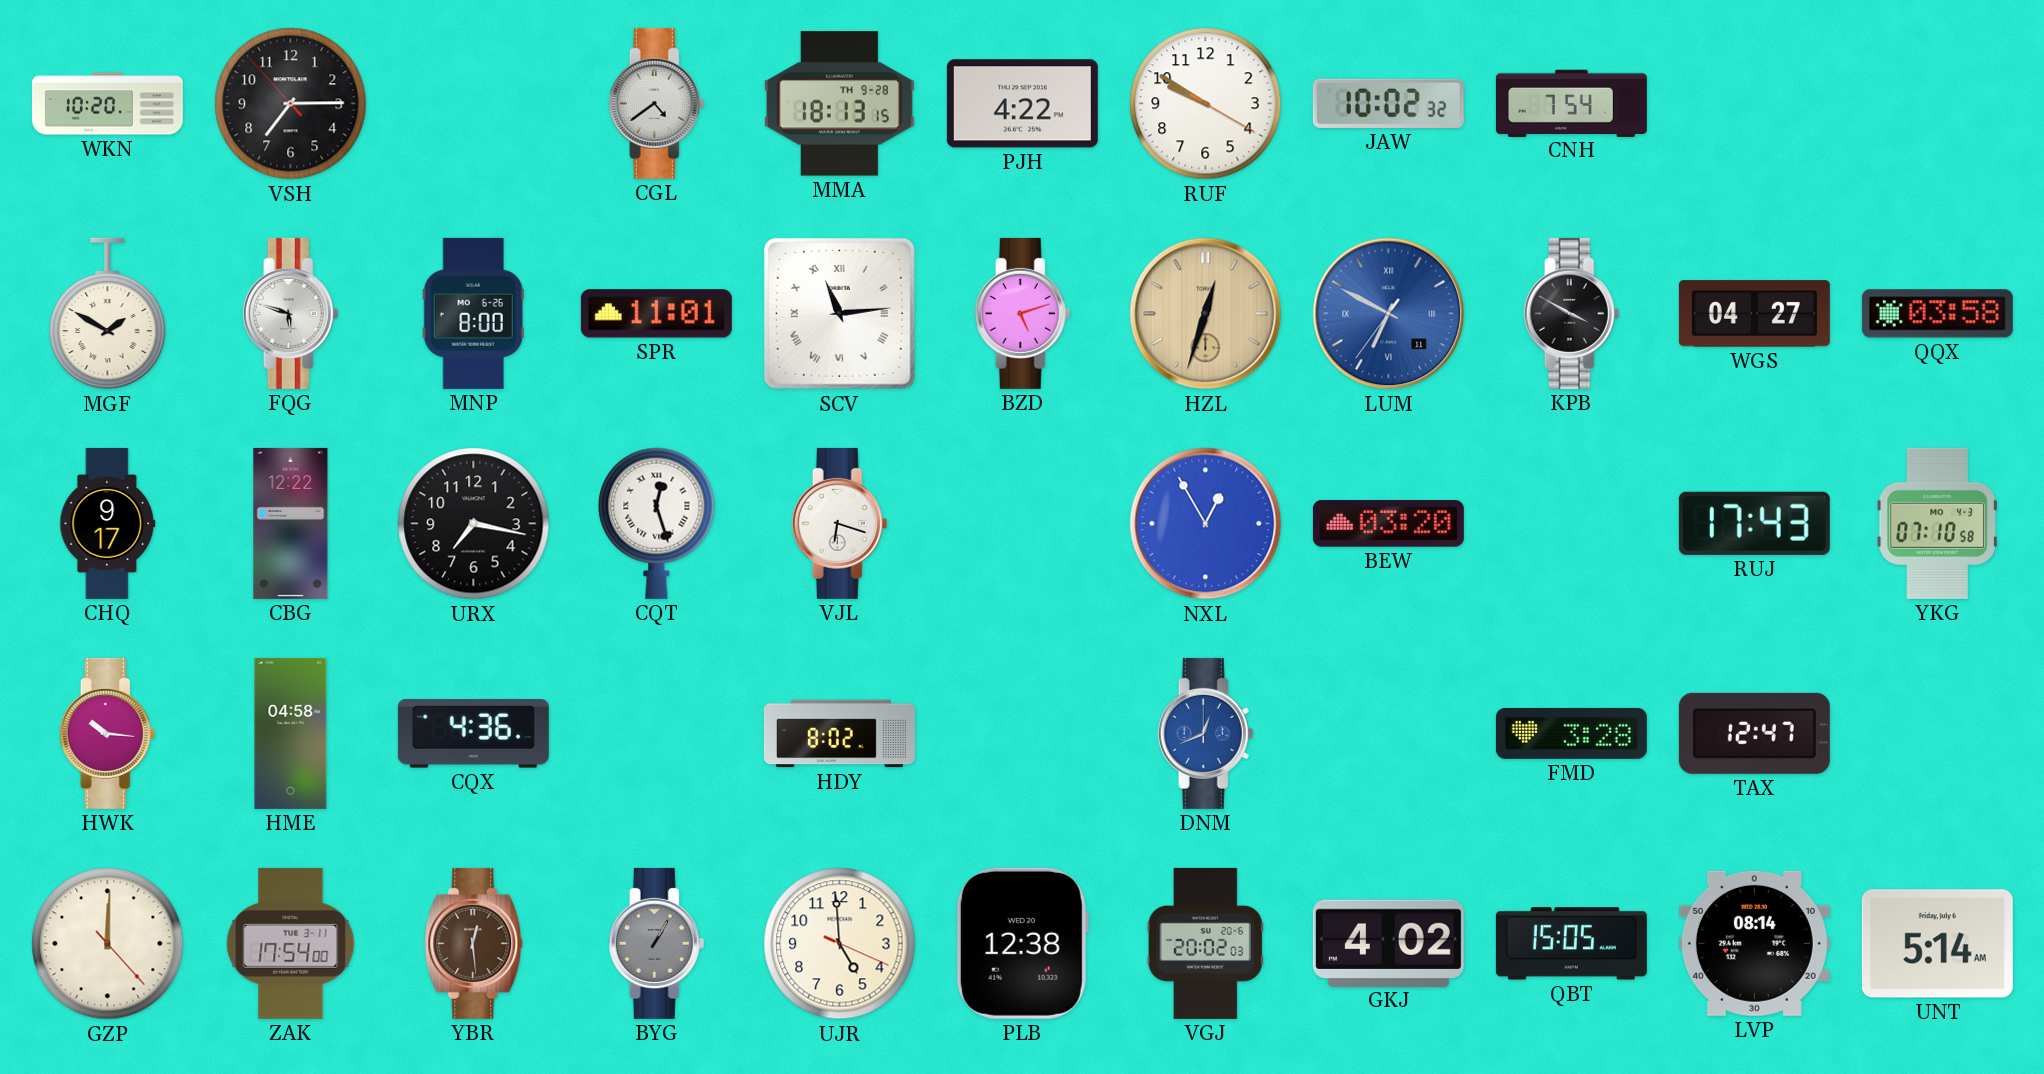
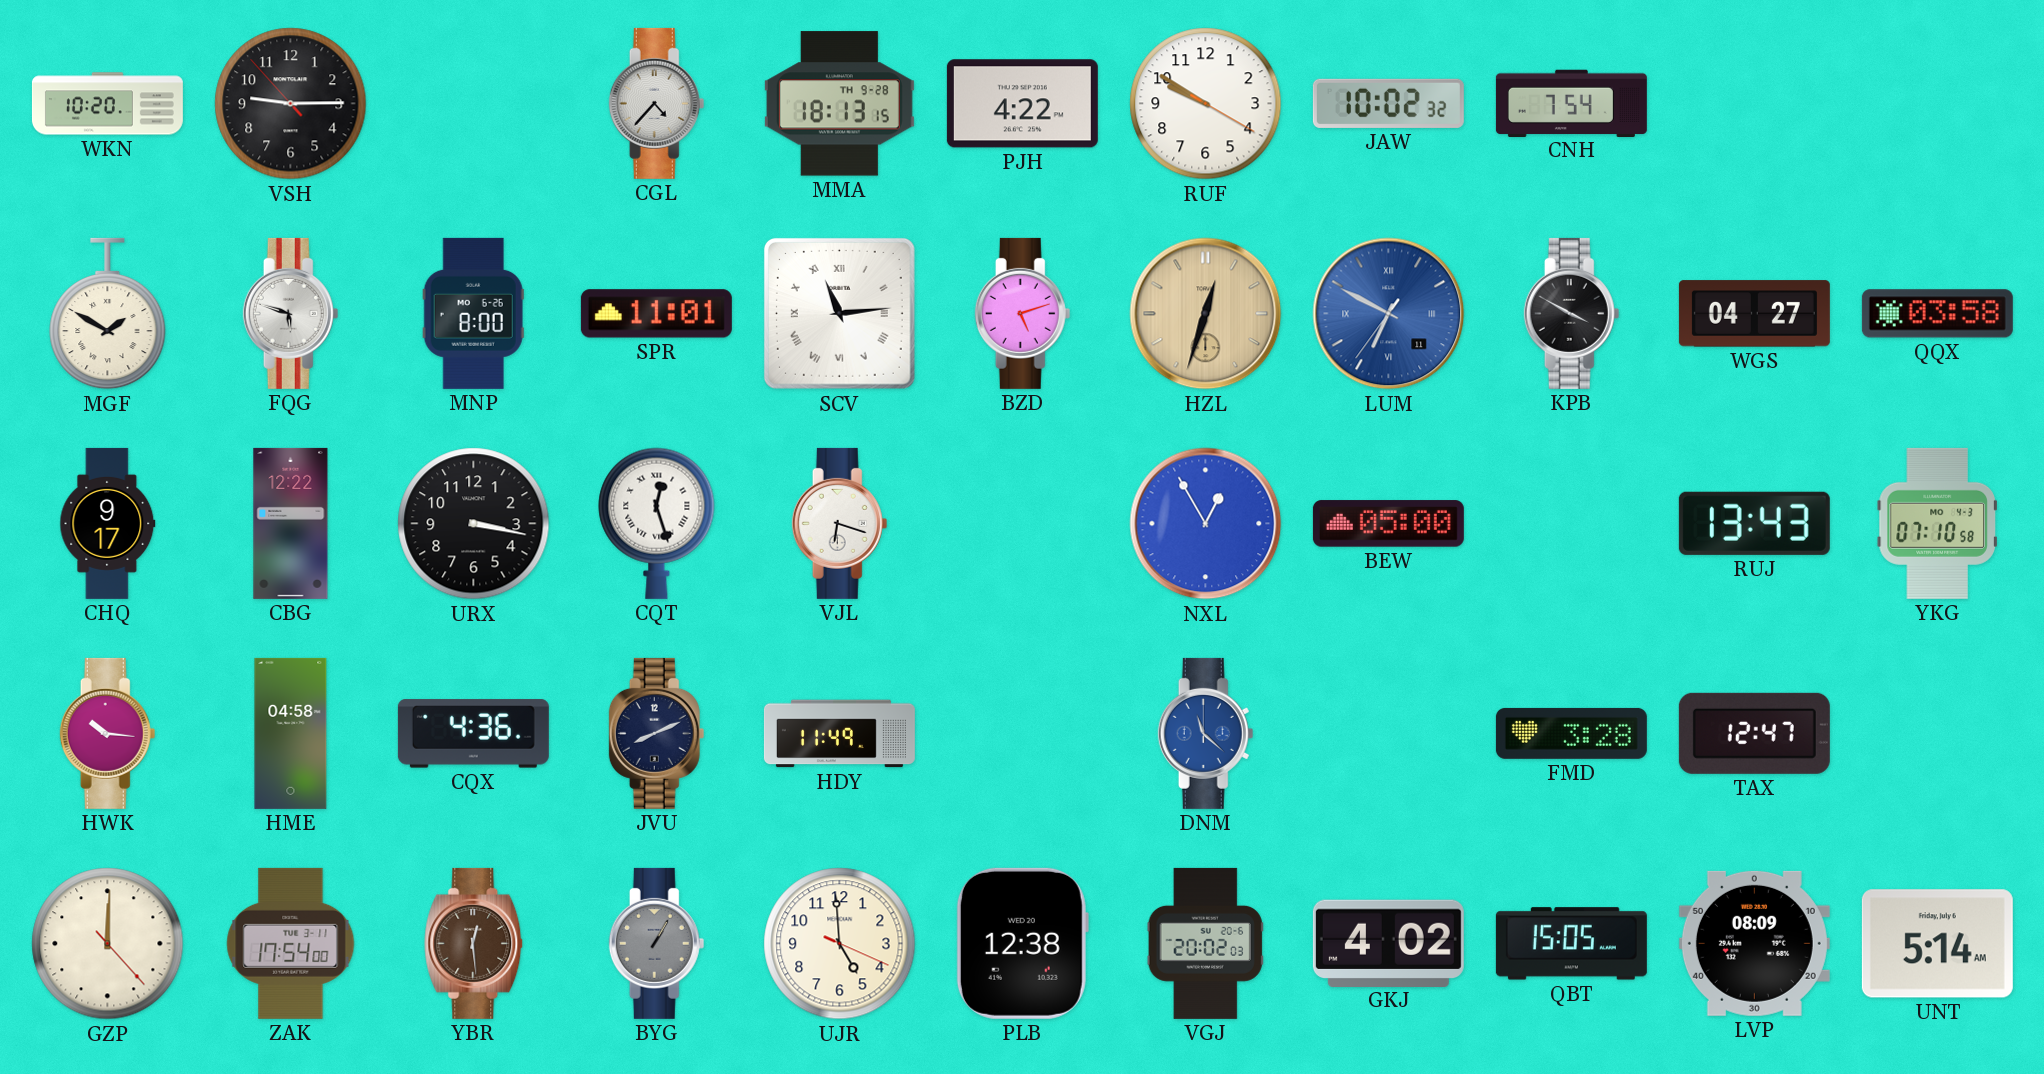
VSH: 7:14 -> 9:14
CGL: 4:39 -> 4:37
URX: 7:17 -> 3:17
BEW: 03:20 -> 05:00
RUJ: 17:43 -> 13:43
JVU: none -> 8:11
HDY: 8:02 -> 11:49
DNM: 12:41 -> 11:22
LVP: 08:14 -> 08:09
